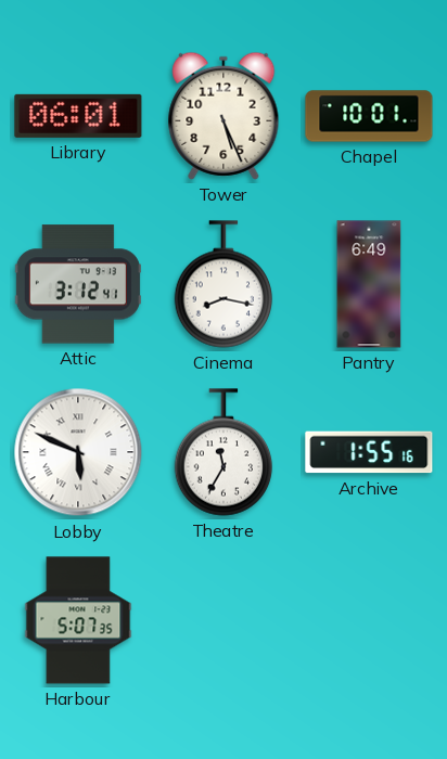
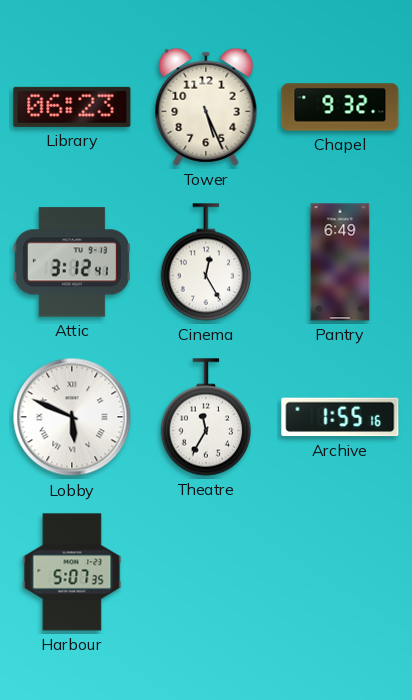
Library: 06:01 -> 06:23
Chapel: 10:01 -> 9:32
Cinema: 8:17 -> 12:25
